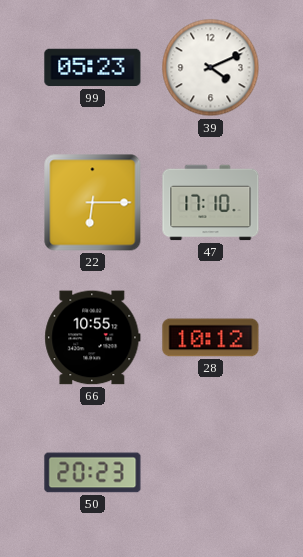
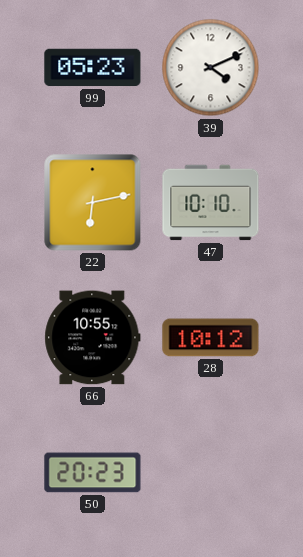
22: 6:15 -> 6:13
47: 17:10 -> 10:10
